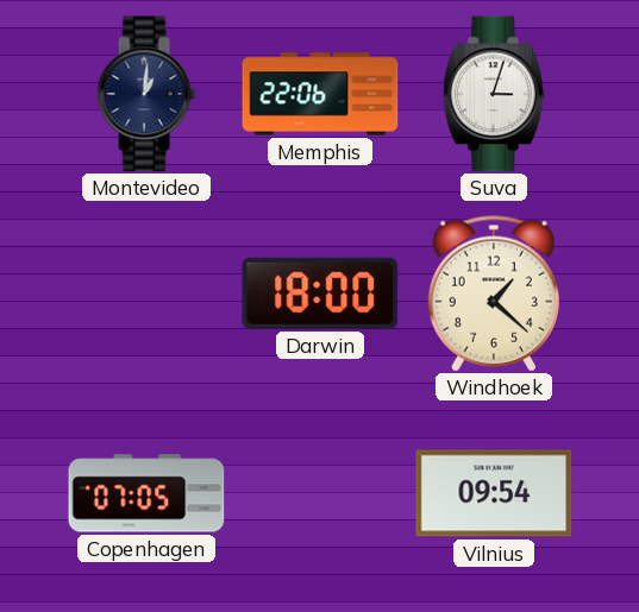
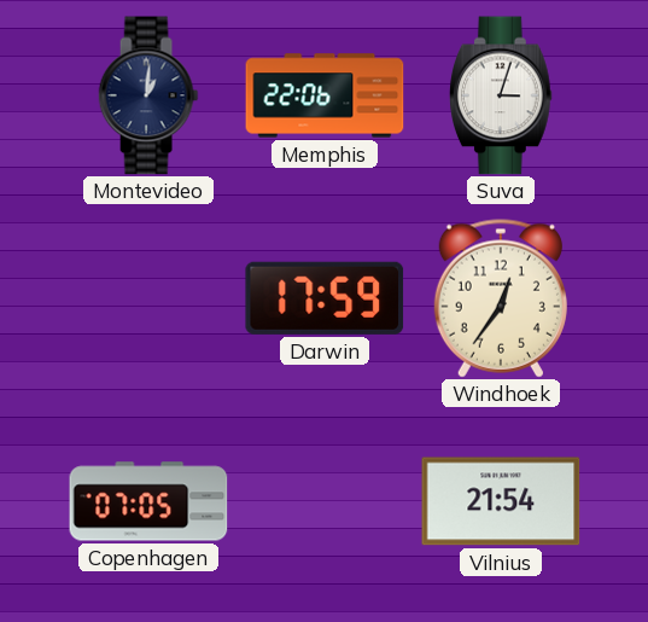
Darwin: 18:00 -> 17:59
Windhoek: 1:22 -> 12:36
Vilnius: 09:54 -> 21:54
